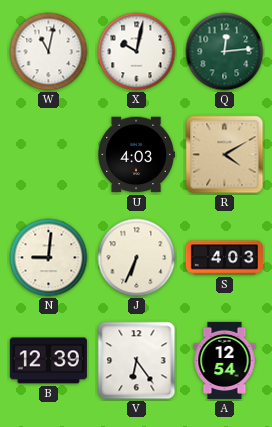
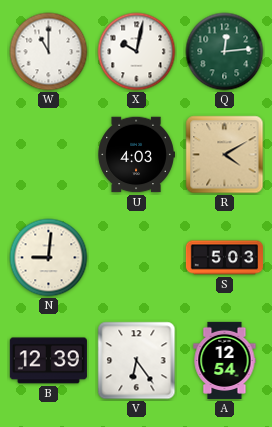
W: 11:02 -> 11:00
J: 6:34 -> none
S: 4:03 -> 5:03
